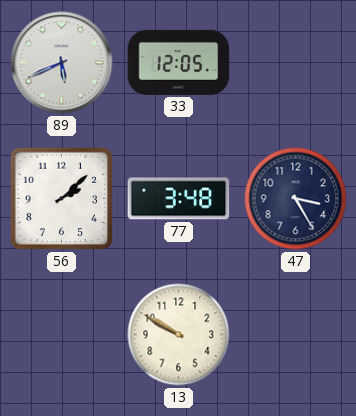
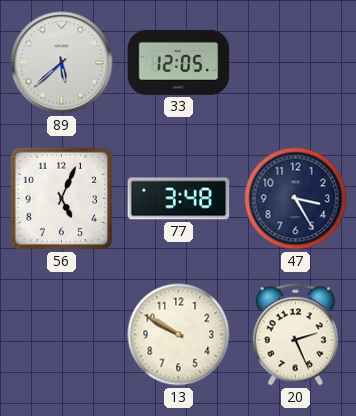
89: 5:41 -> 5:38
56: 2:08 -> 5:04
20: none -> 2:26
